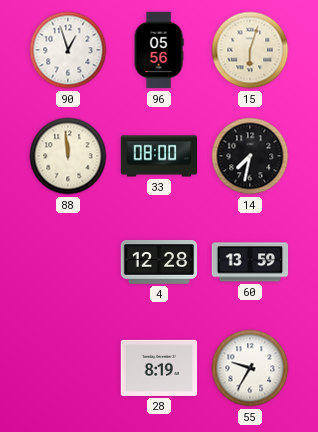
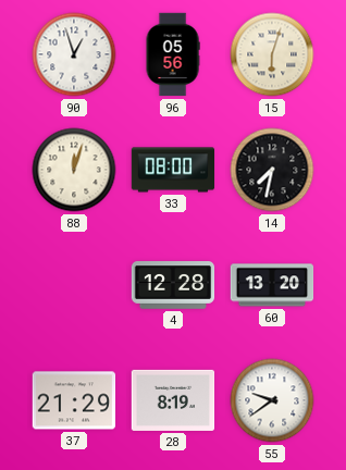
88: 11:59 -> 12:03
60: 13:59 -> 13:20
37: none -> 21:29
55: 9:35 -> 9:39
